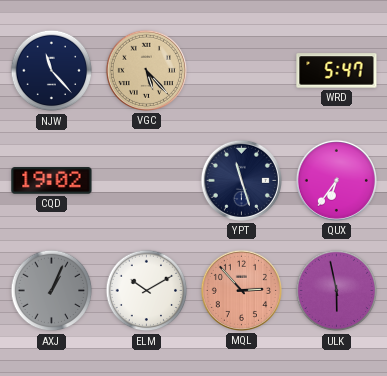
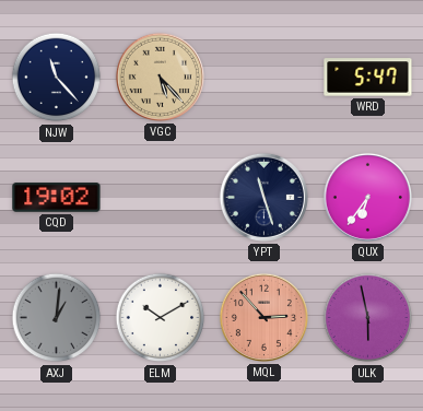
AXJ: 1:04 -> 1:01
